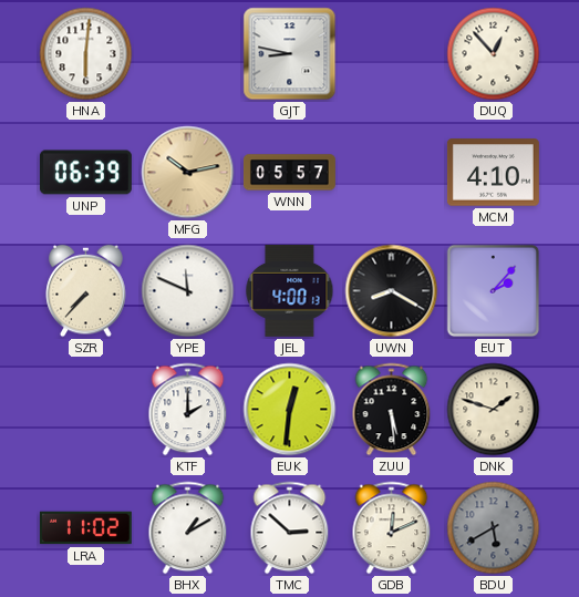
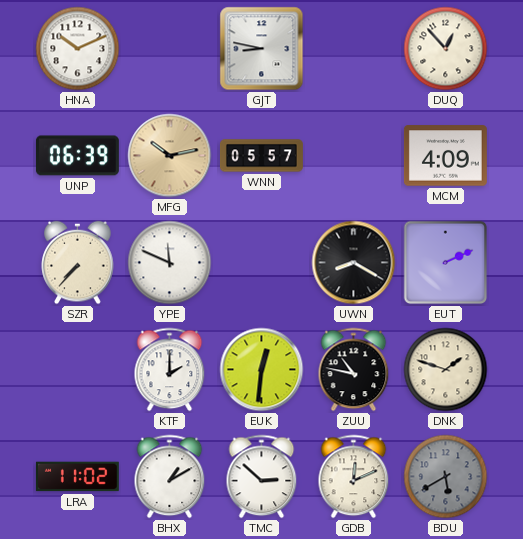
HNA: 6:01 -> 10:11
MCM: 4:10 -> 4:09
JEL: 4:00 -> none
EUT: 2:07 -> 2:11
ZUU: 5:29 -> 10:47
